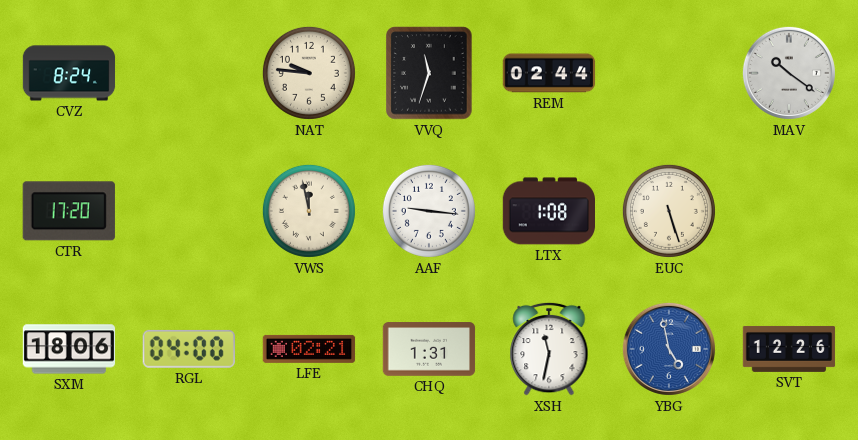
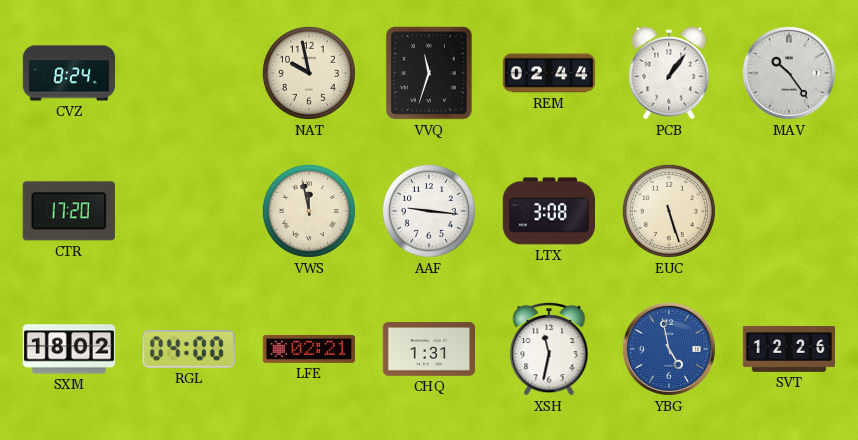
NAT: 9:46 -> 9:58
PCB: none -> 1:06
MAV: 10:21 -> 10:24
LTX: 1:08 -> 3:08
SXM: 18:06 -> 18:02
